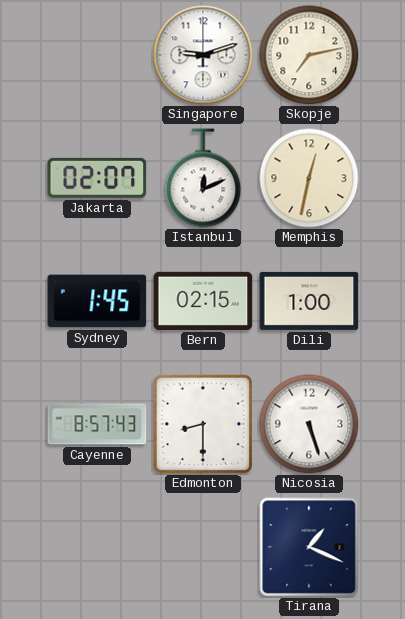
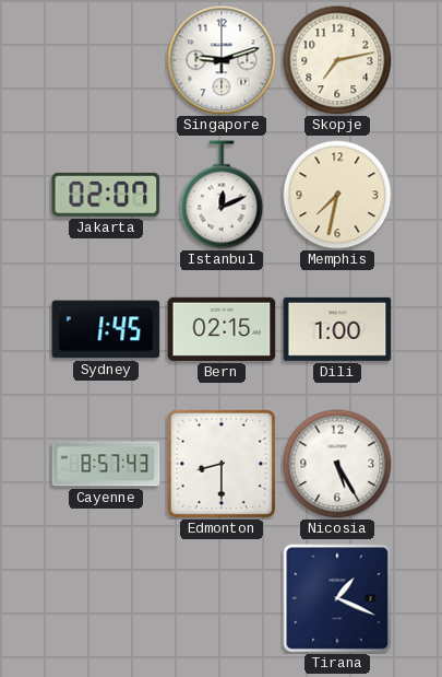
Memphis: 12:32 -> 7:32
Nicosia: 5:27 -> 5:25
